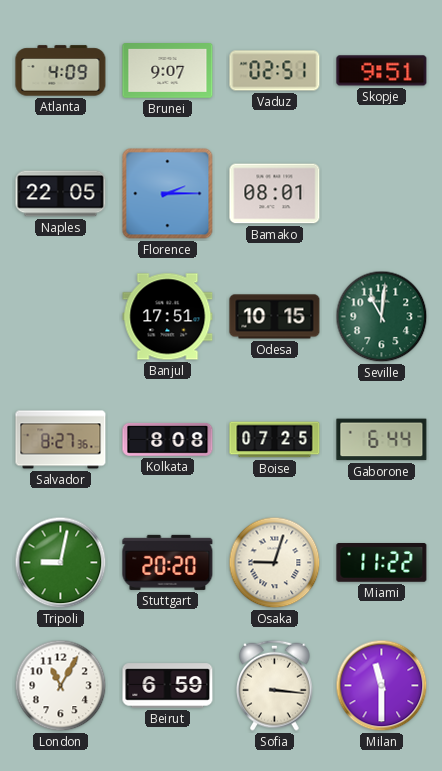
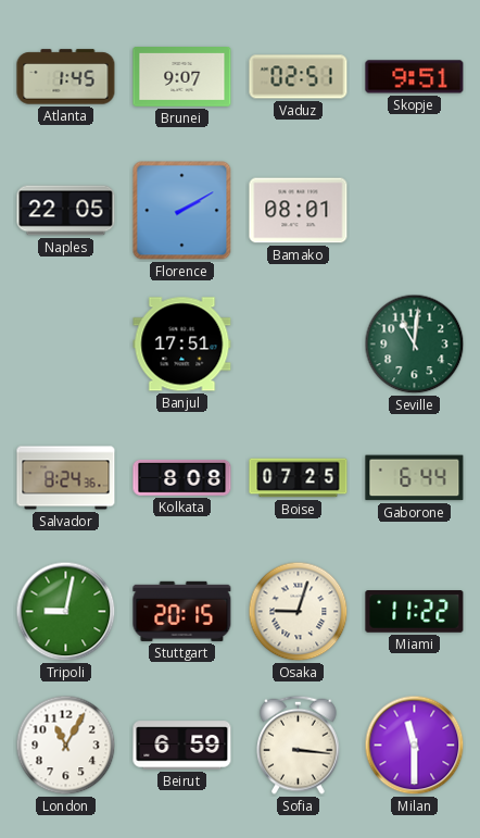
Atlanta: 4:09 -> 1:45
Florence: 2:15 -> 2:10
Odesa: 10:15 -> none
Salvador: 8:27 -> 8:24
Stuttgart: 20:20 -> 20:15
